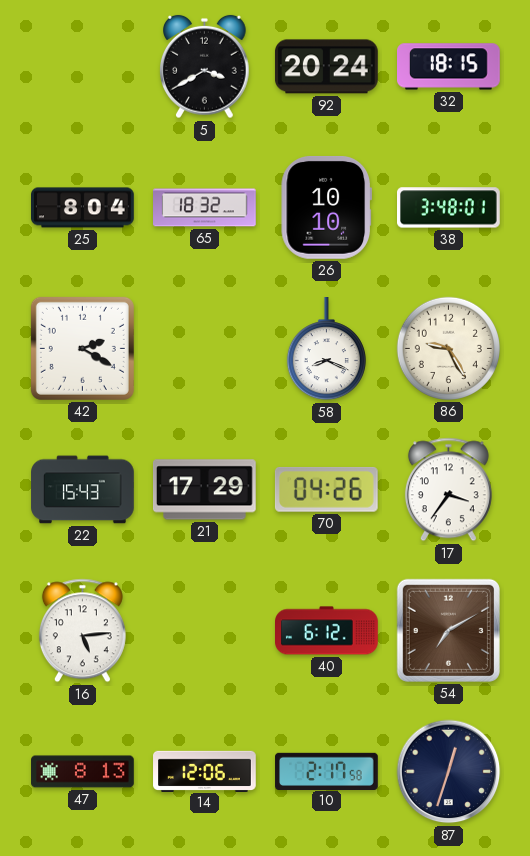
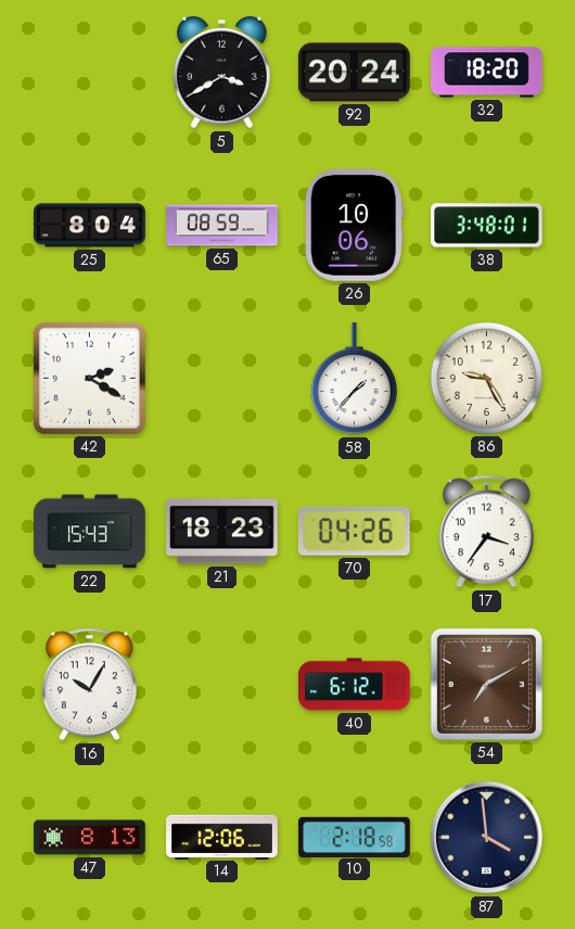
32: 18:15 -> 18:20
65: 18:32 -> 08:59
26: 10:10 -> 10:06
58: 8:19 -> 1:37
21: 17:29 -> 18:23
16: 5:14 -> 10:05
10: 2:17 -> 2:18
87: 12:33 -> 3:59
